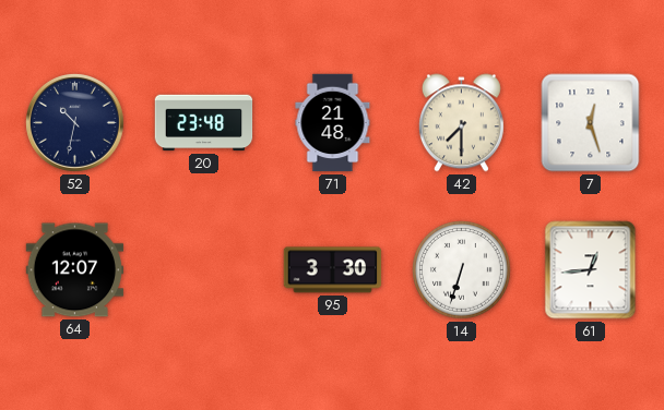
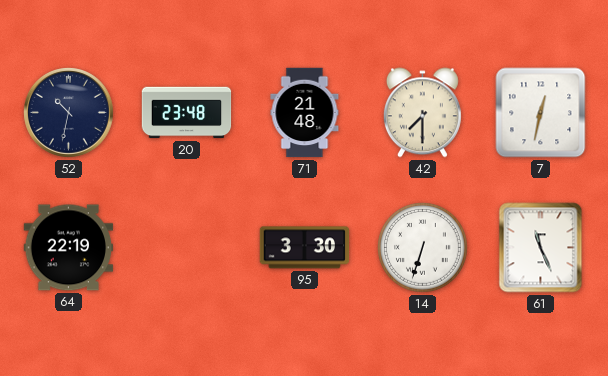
7: 12:27 -> 12:32
64: 12:07 -> 22:19
61: 12:44 -> 11:26
